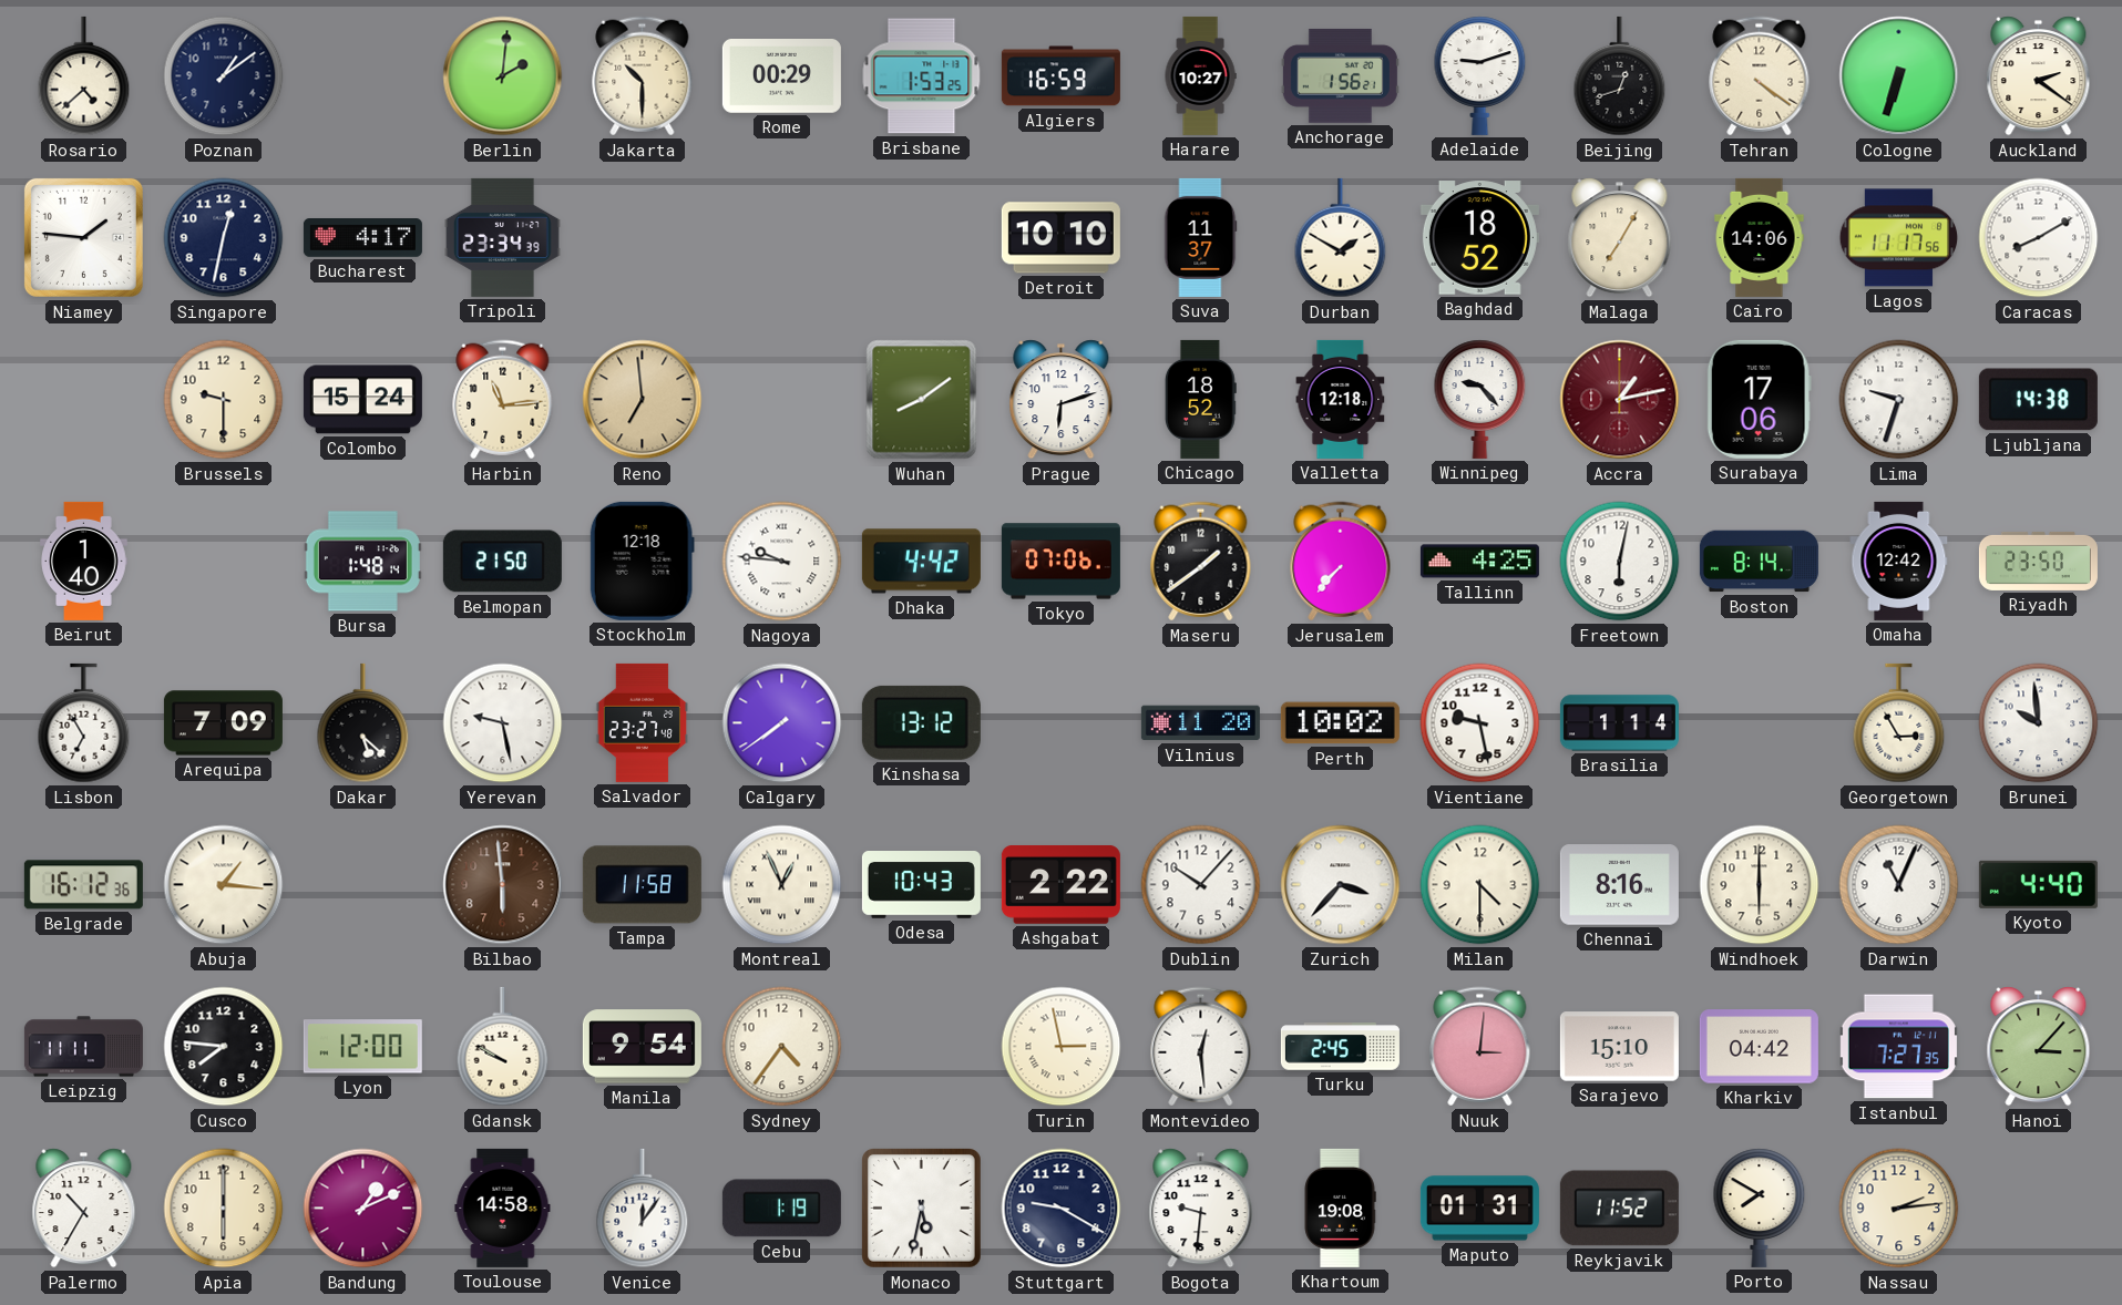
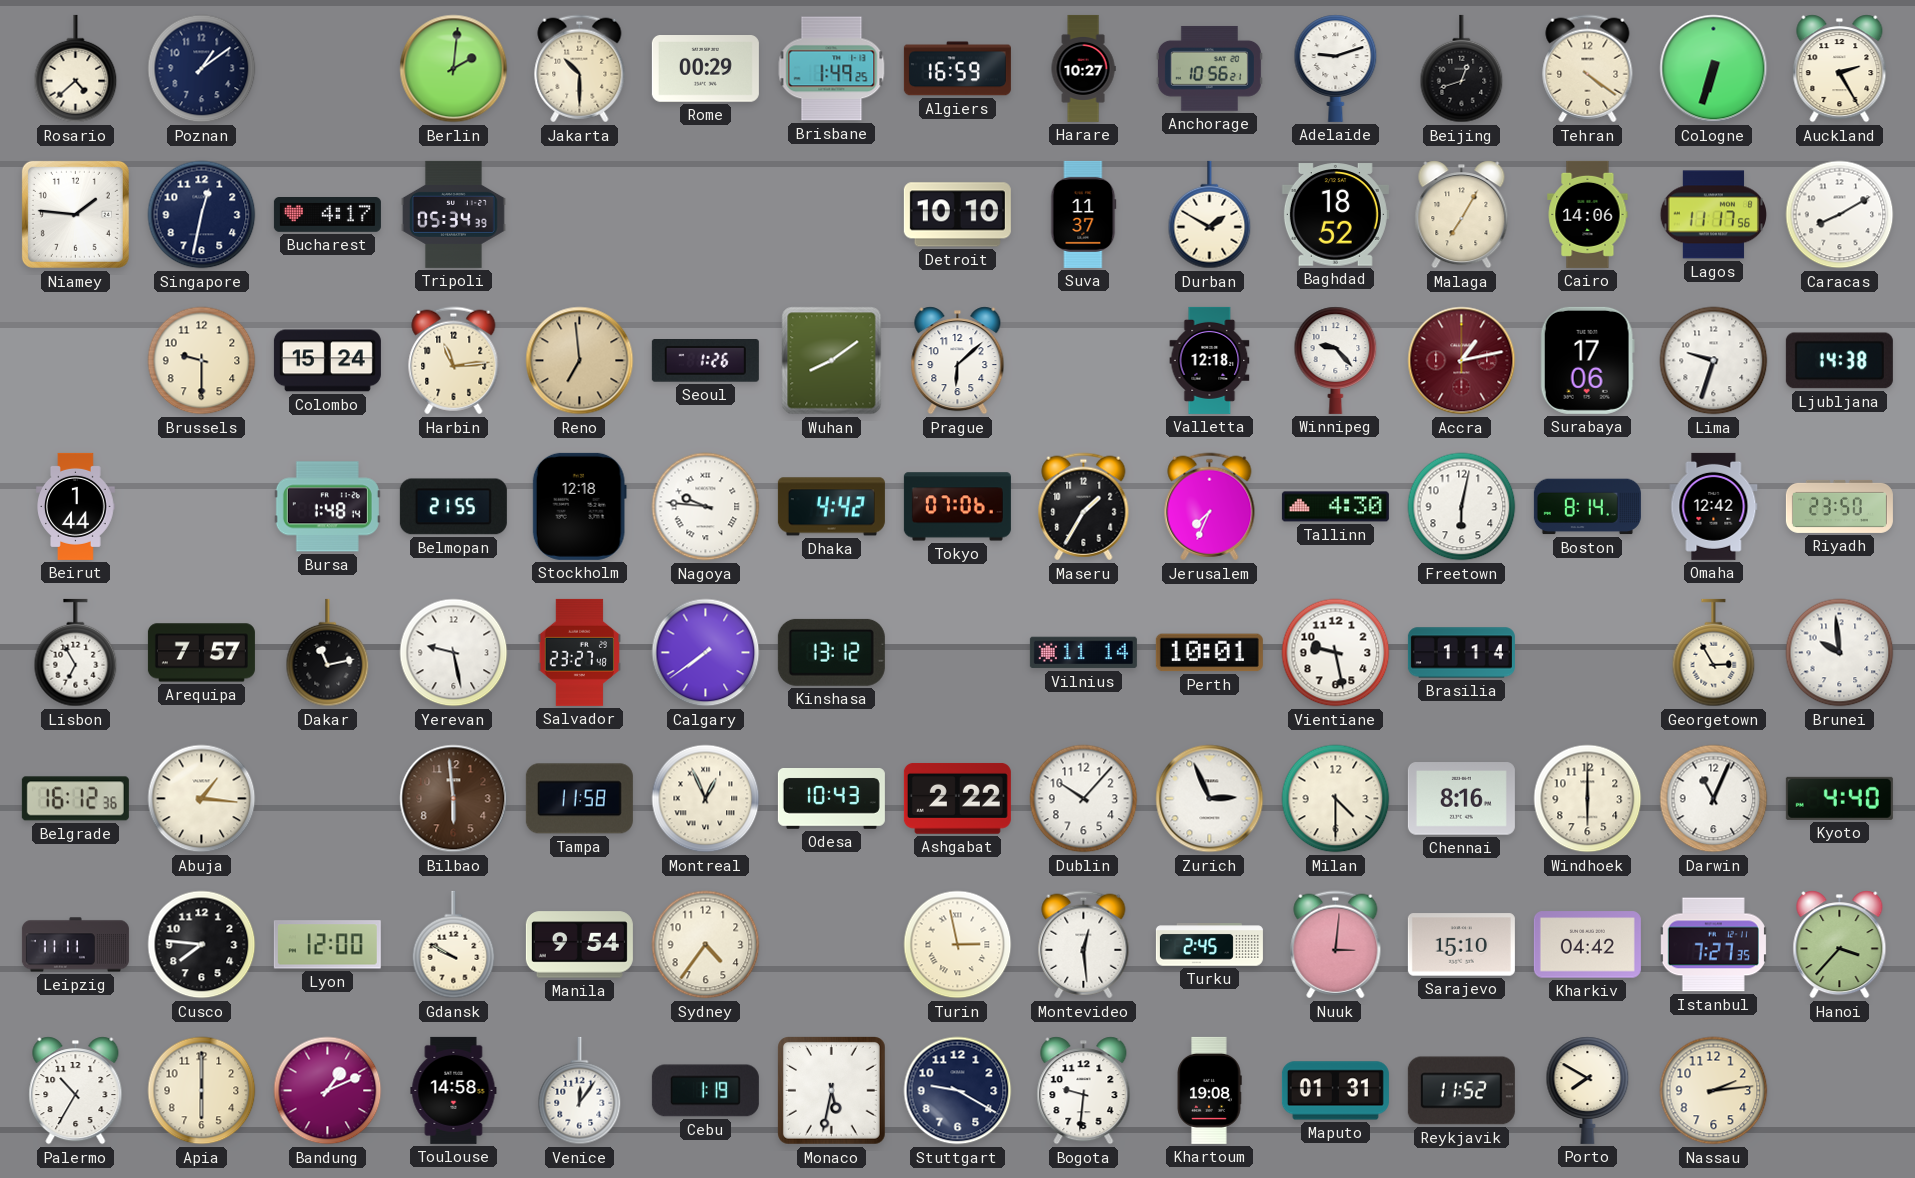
Brisbane: 1:53 -> 1:49
Anchorage: 1:56 -> 10:56
Auckland: 2:21 -> 2:25
Tripoli: 23:34 -> 05:34
Seoul: none -> 1:26
Prague: 6:12 -> 6:08
Chicago: 18:52 -> none
Beirut: 1:40 -> 1:44
Belmopan: 21:50 -> 21:55
Maseru: 1:39 -> 1:35
Jerusalem: 7:37 -> 7:34
Tallinn: 4:25 -> 4:30
Arequipa: 7:09 -> 7:57
Dakar: 5:22 -> 11:13
Vilnius: 11:20 -> 11:14
Perth: 10:02 -> 10:01
Zurich: 3:37 -> 2:56
Hanoi: 3:07 -> 3:37
